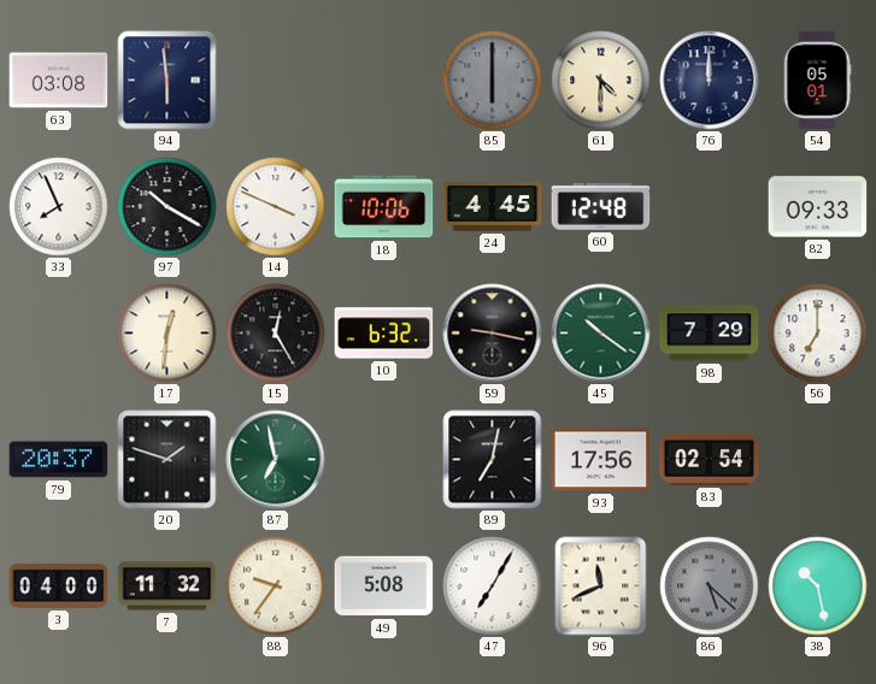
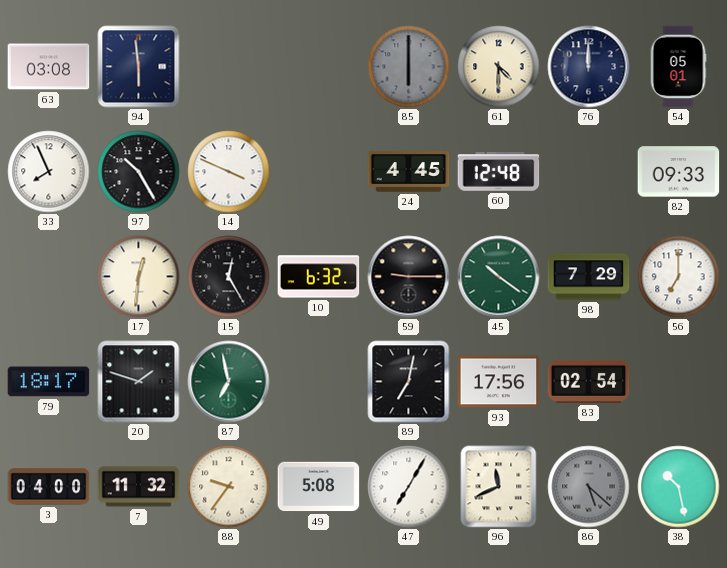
97: 10:20 -> 10:25
18: 10:06 -> none
59: 9:17 -> 9:15
79: 20:37 -> 18:17
